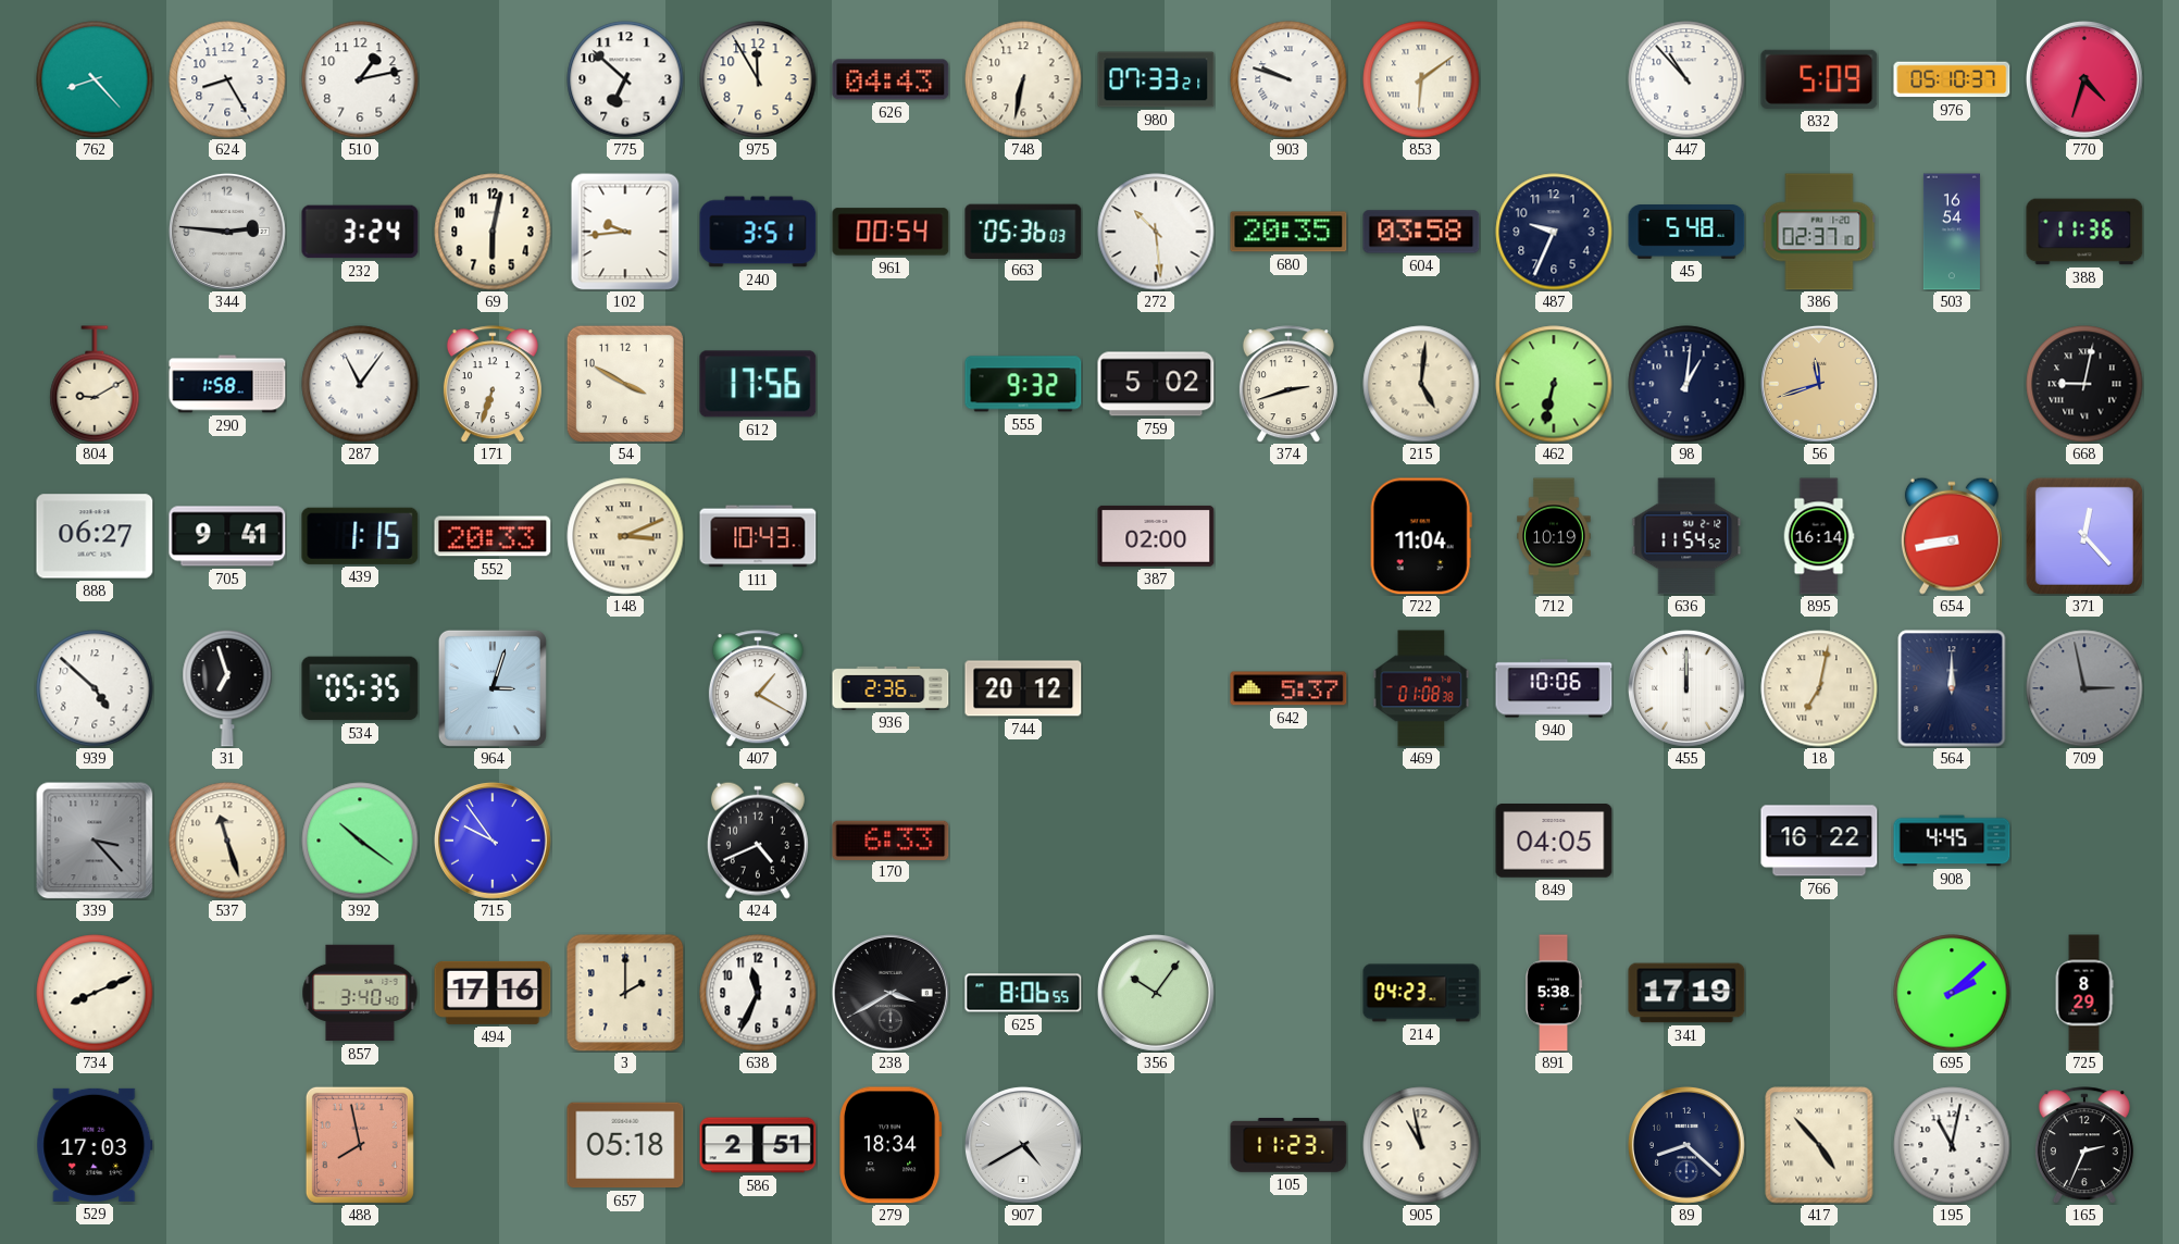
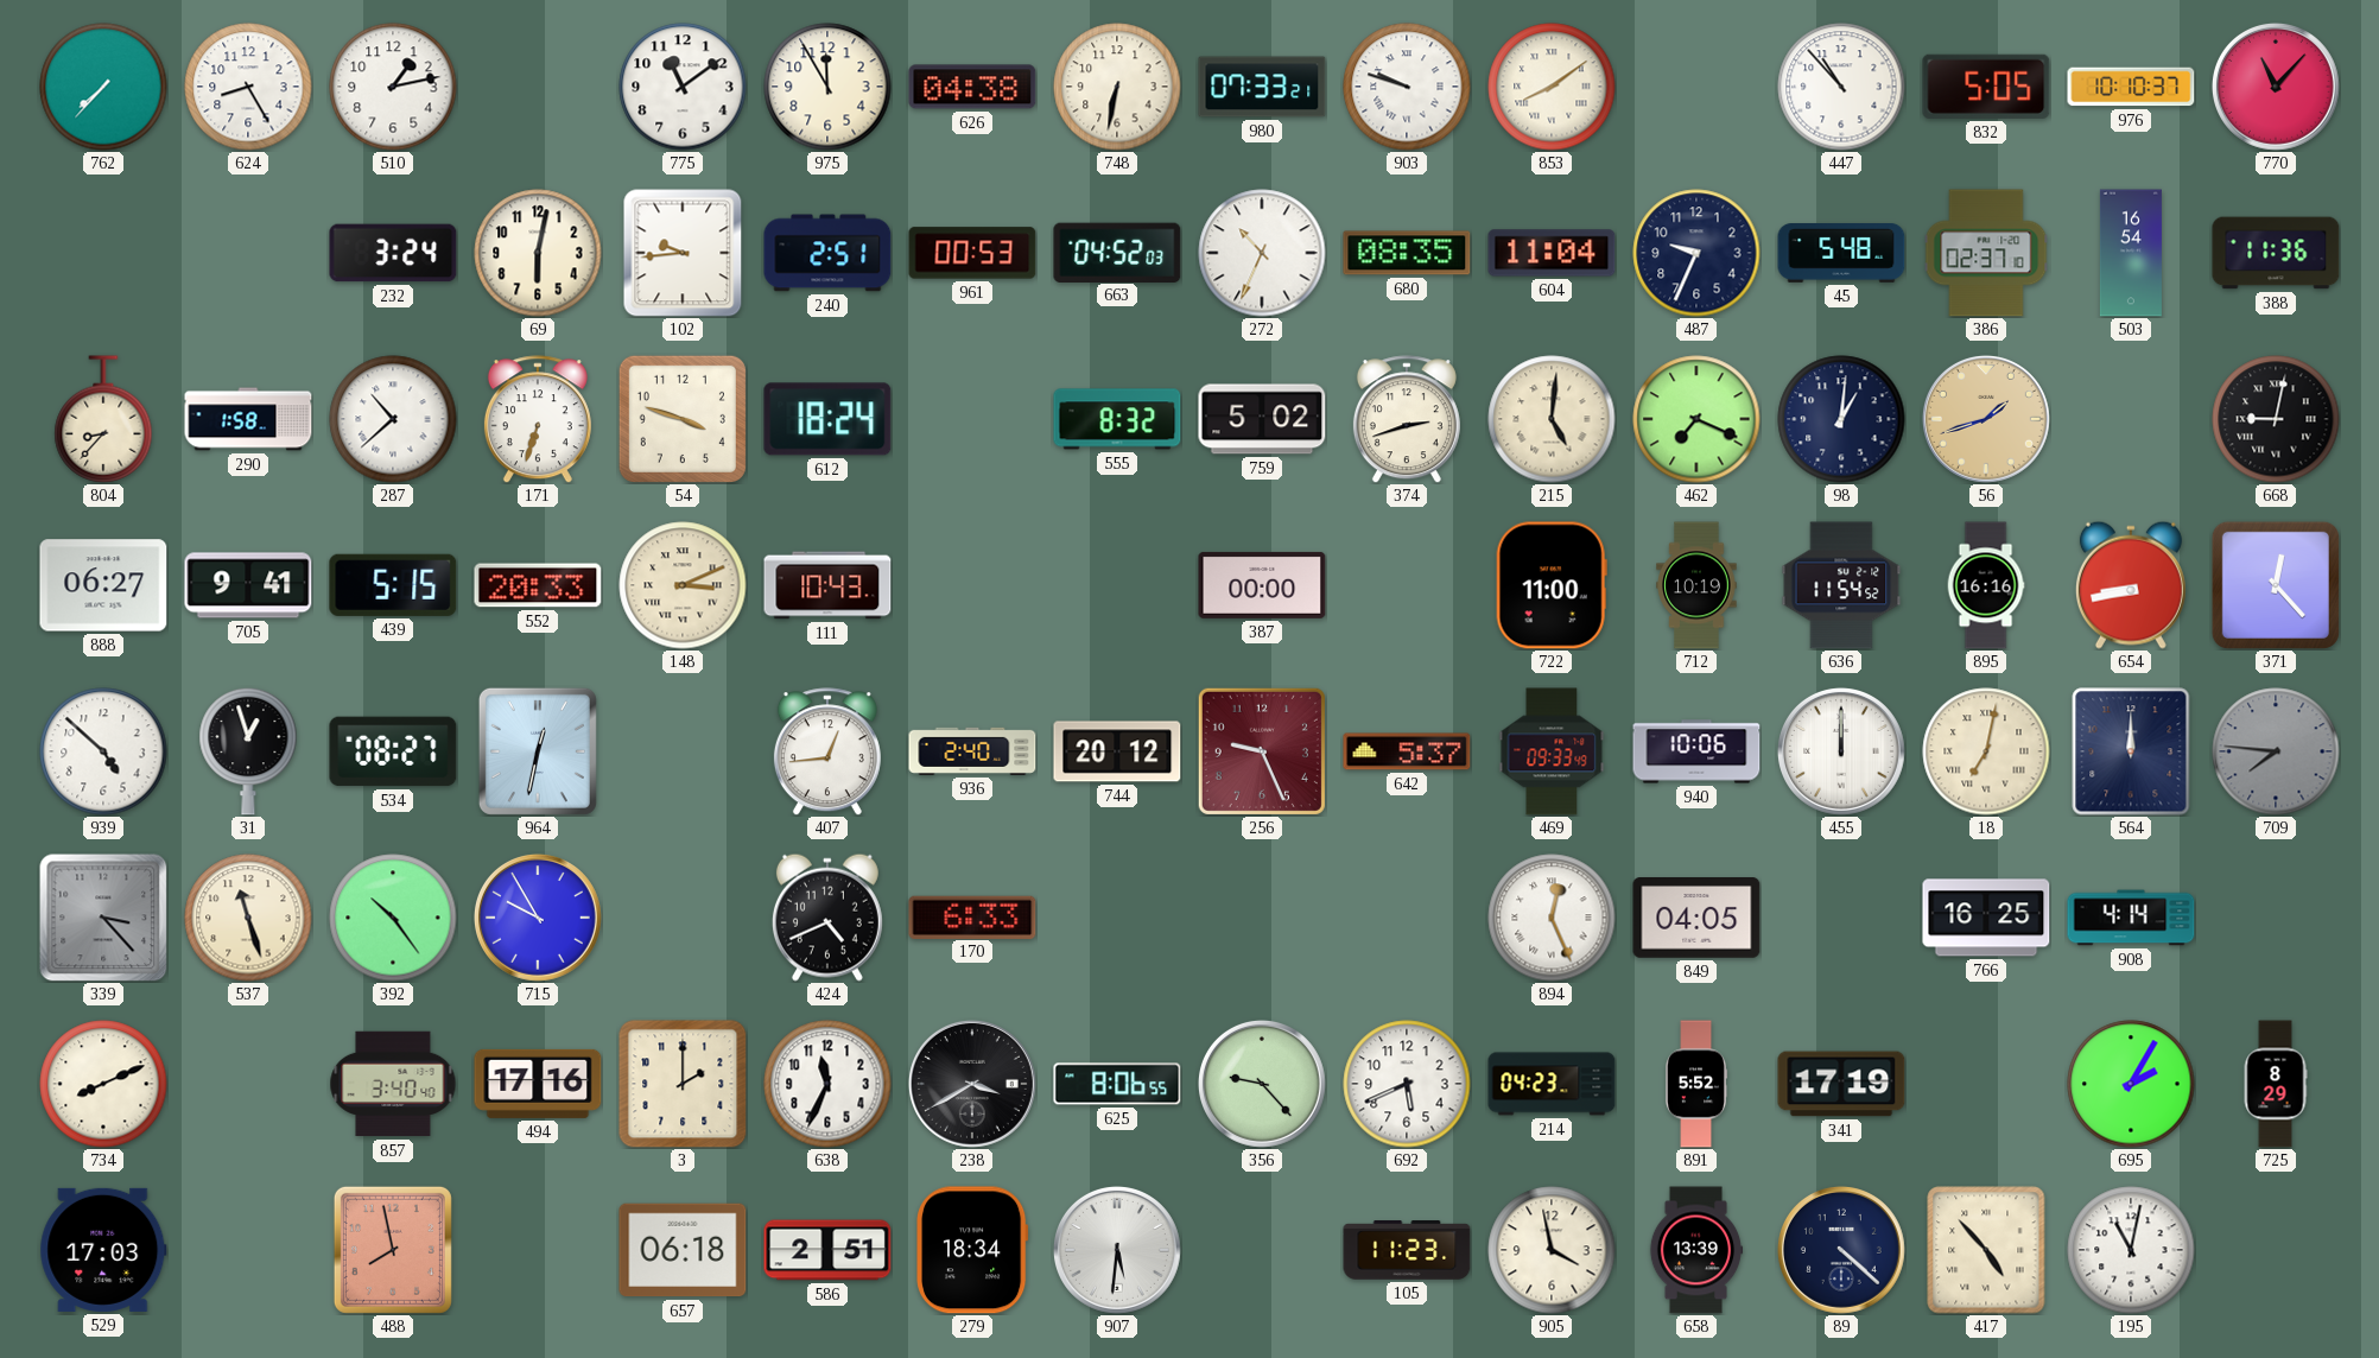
762: 8:23 -> 7:37
775: 6:52 -> 11:09
626: 04:43 -> 04:38
853: 6:09 -> 8:09
832: 5:09 -> 5:05
976: 05:10 -> 10:10
770: 4:33 -> 11:07
344: 2:46 -> none
240: 3:51 -> 2:51
961: 00:54 -> 00:53
663: 05:36 -> 04:52
272: 10:29 -> 10:34
680: 20:35 -> 08:35
604: 03:58 -> 11:04
804: 9:10 -> 8:37
287: 11:06 -> 10:38
54: 3:50 -> 3:48
612: 17:56 -> 18:24
555: 9:32 -> 8:32
462: 6:32 -> 7:19
56: 11:42 -> 1:42
439: 1:15 -> 5:15
387: 02:00 -> 00:00
722: 11:04 -> 11:00
895: 16:14 -> 16:16
31: 6:57 -> 12:57
534: 05:35 -> 08:27
964: 3:03 -> 12:32
407: 1:20 -> 12:44
936: 2:36 -> 2:40
256: none -> 9:26
469: 01:08 -> 09:33
709: 2:58 -> 7:46
392: 10:21 -> 10:24
715: 9:54 -> 9:55
894: none -> 12:26
766: 16:22 -> 16:25
908: 4:45 -> 4:14
356: 10:06 -> 9:23
692: none -> 5:41
891: 5:38 -> 5:52
695: 2:08 -> 2:05
657: 05:18 -> 06:18
907: 4:40 -> 5:31
905: 10:58 -> 3:58
658: none -> 13:39
89: 8:22 -> 4:22
165: 2:34 -> none
